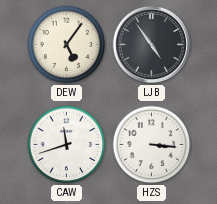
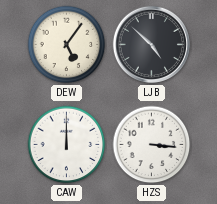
LJB: 4:54 -> 4:52
CAW: 11:42 -> 12:00
